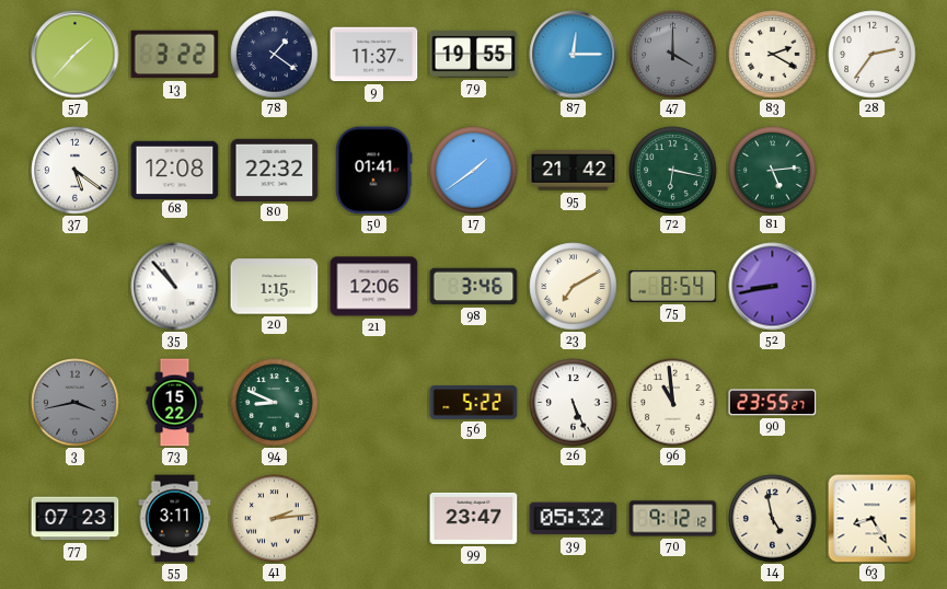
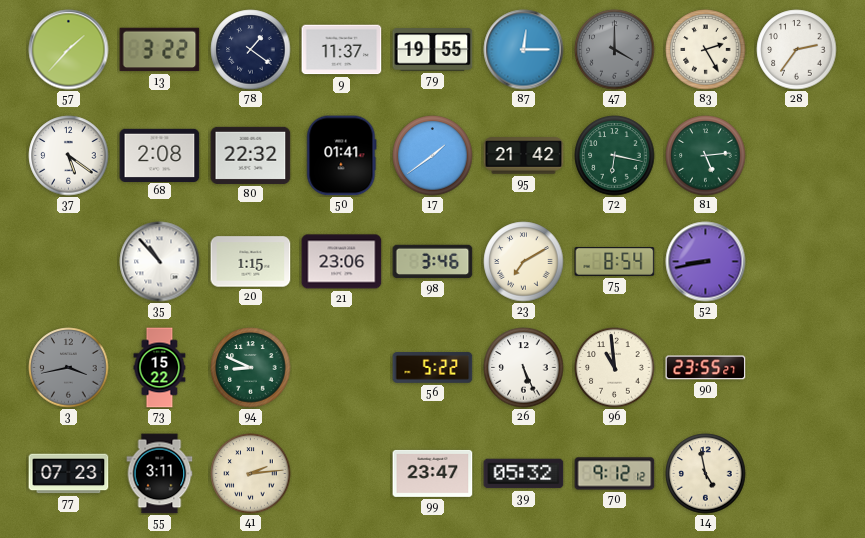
83: 2:20 -> 2:25
68: 12:08 -> 2:08
21: 12:06 -> 23:06
63: 8:25 -> none
